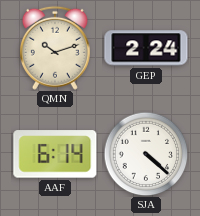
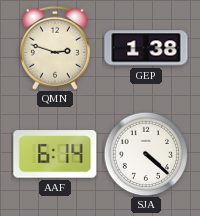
QMN: 10:12 -> 2:48
GEP: 2:24 -> 1:38
